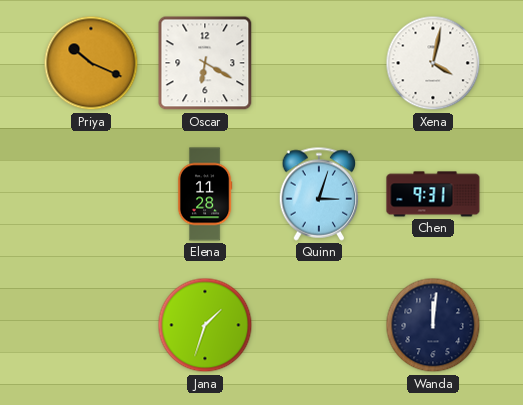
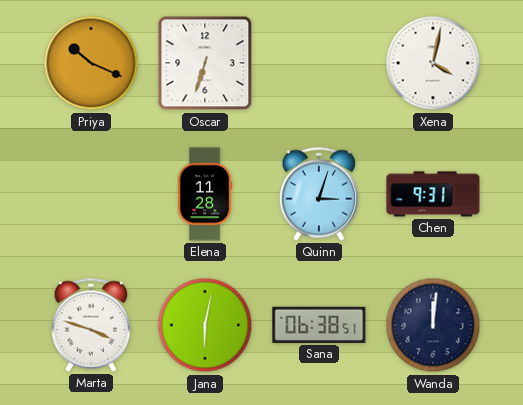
Oscar: 6:20 -> 6:33
Marta: none -> 3:48
Jana: 1:33 -> 6:02
Sana: none -> 06:38
